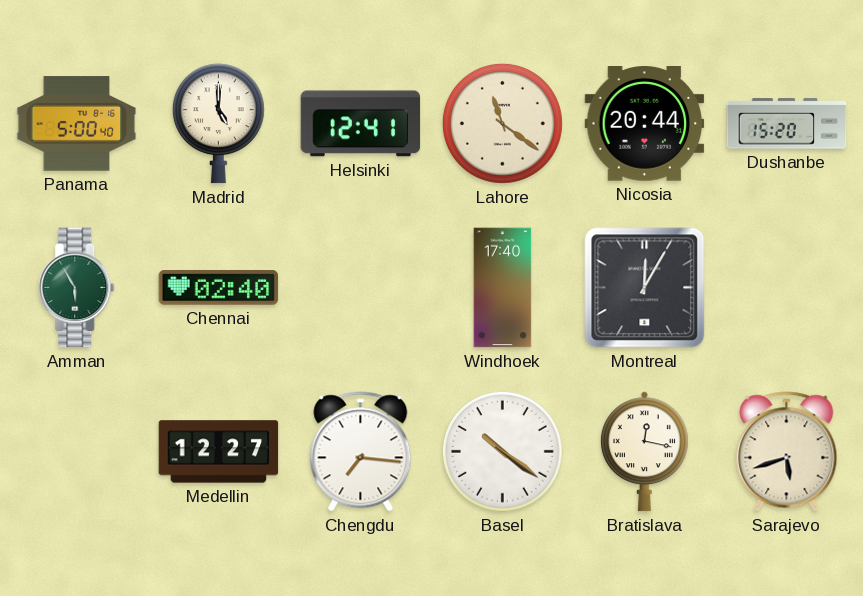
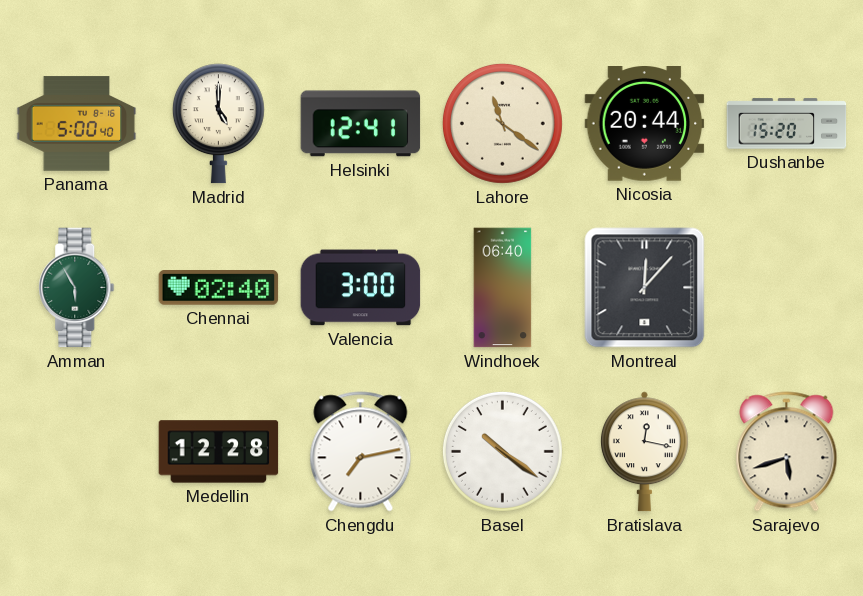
Valencia: none -> 3:00
Windhoek: 17:40 -> 06:40
Montreal: 12:05 -> 12:07
Medellin: 12:27 -> 12:28
Chengdu: 7:16 -> 7:13
